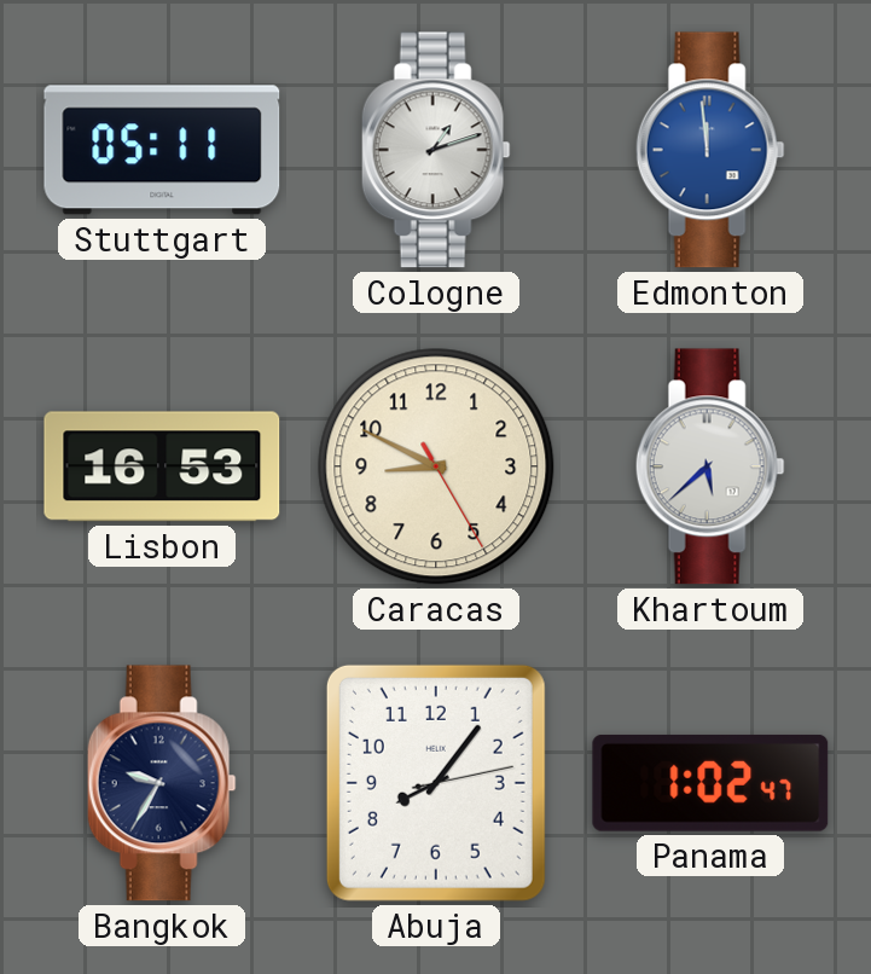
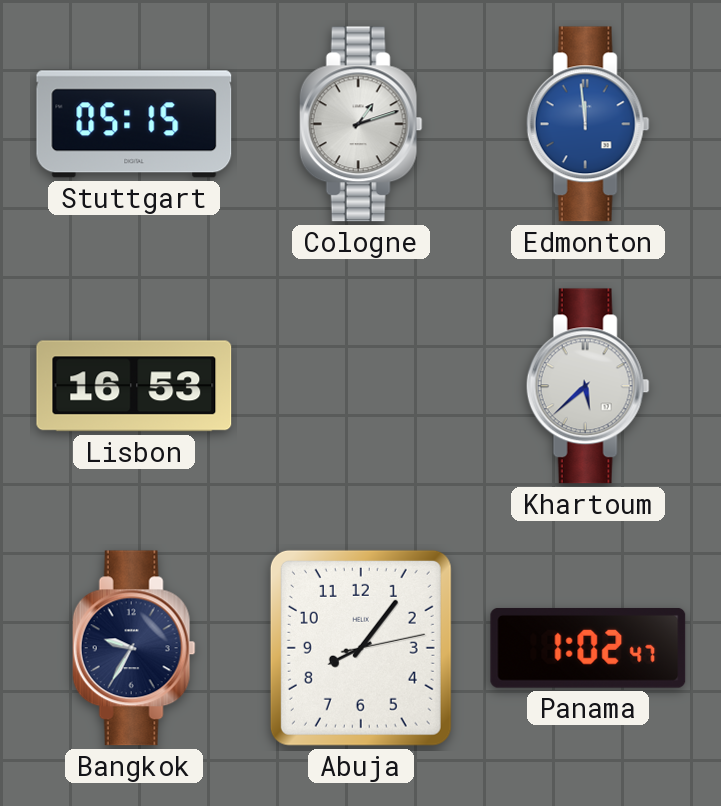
Stuttgart: 05:11 -> 05:15
Caracas: 8:49 -> none
